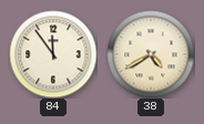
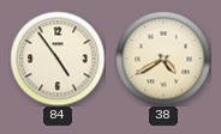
84: 11:54 -> 4:54
